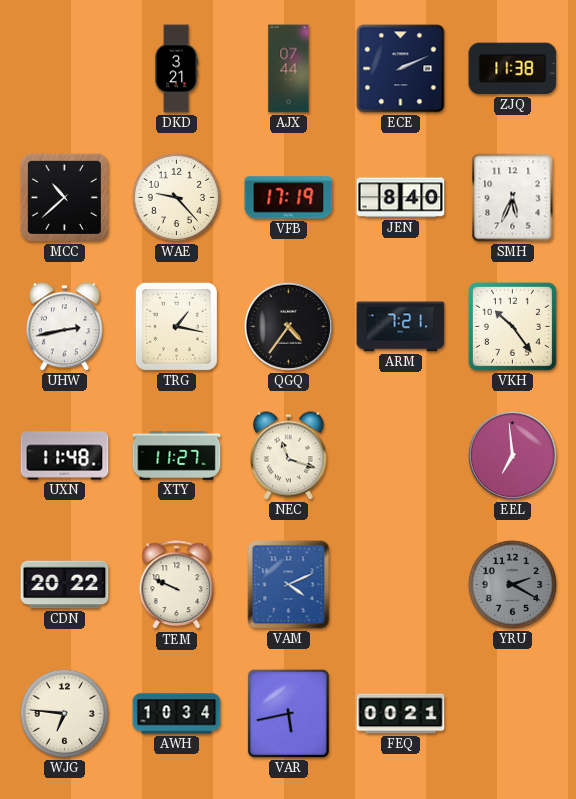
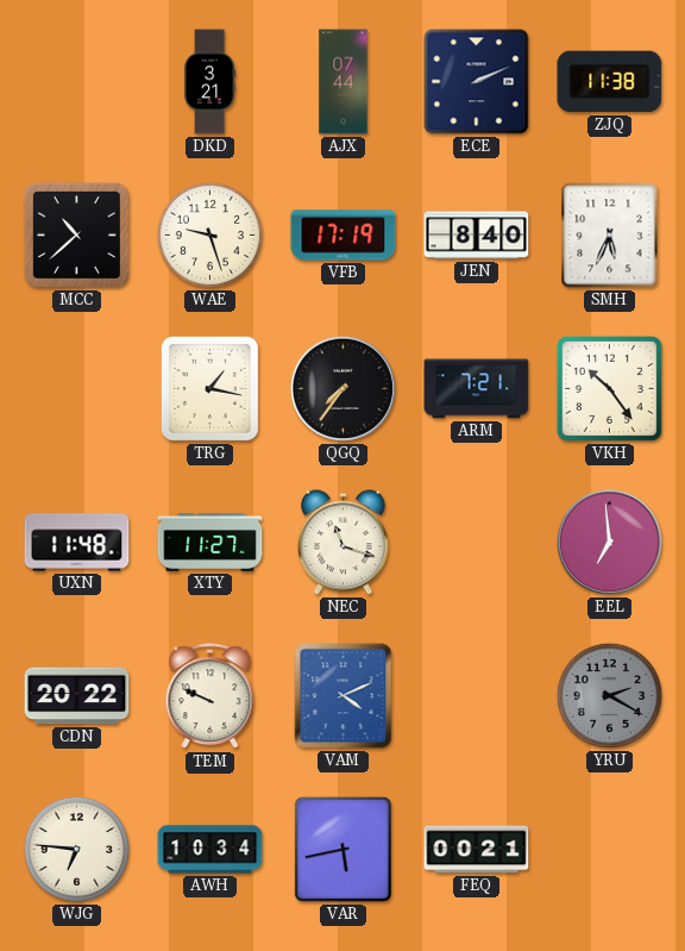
WAE: 9:23 -> 9:27
UHW: 2:43 -> none
QGQ: 4:36 -> 7:36
